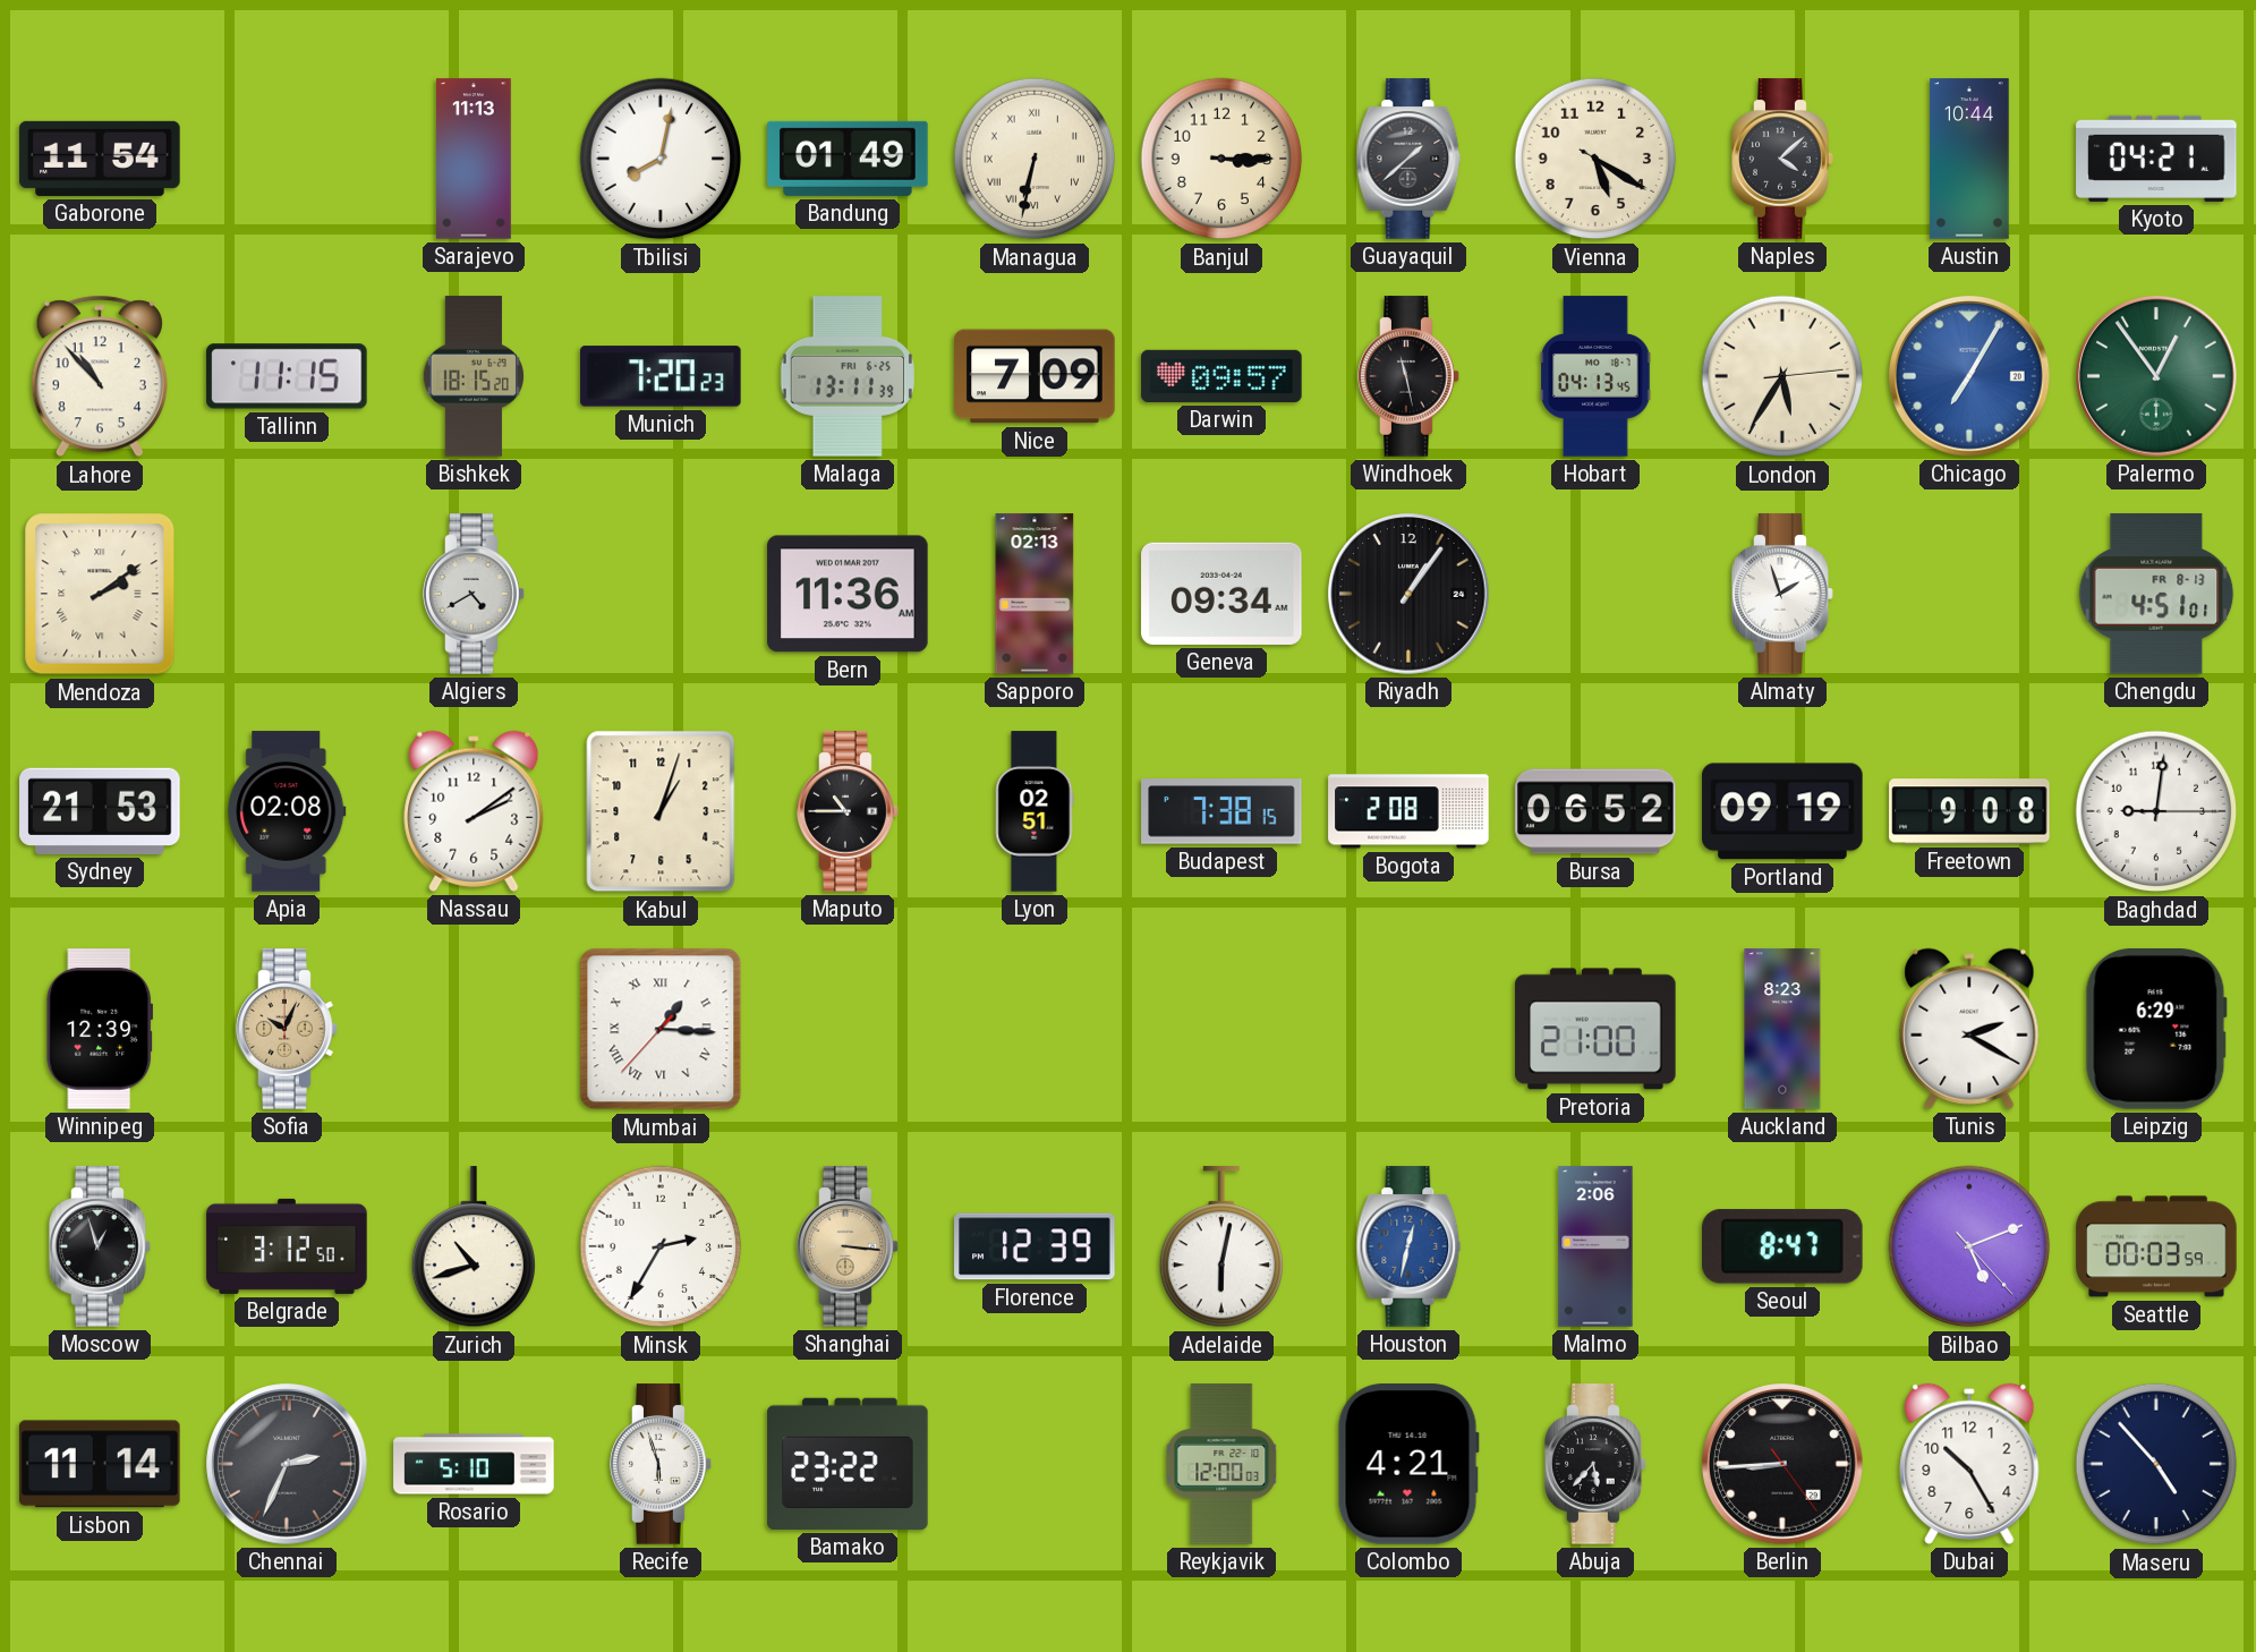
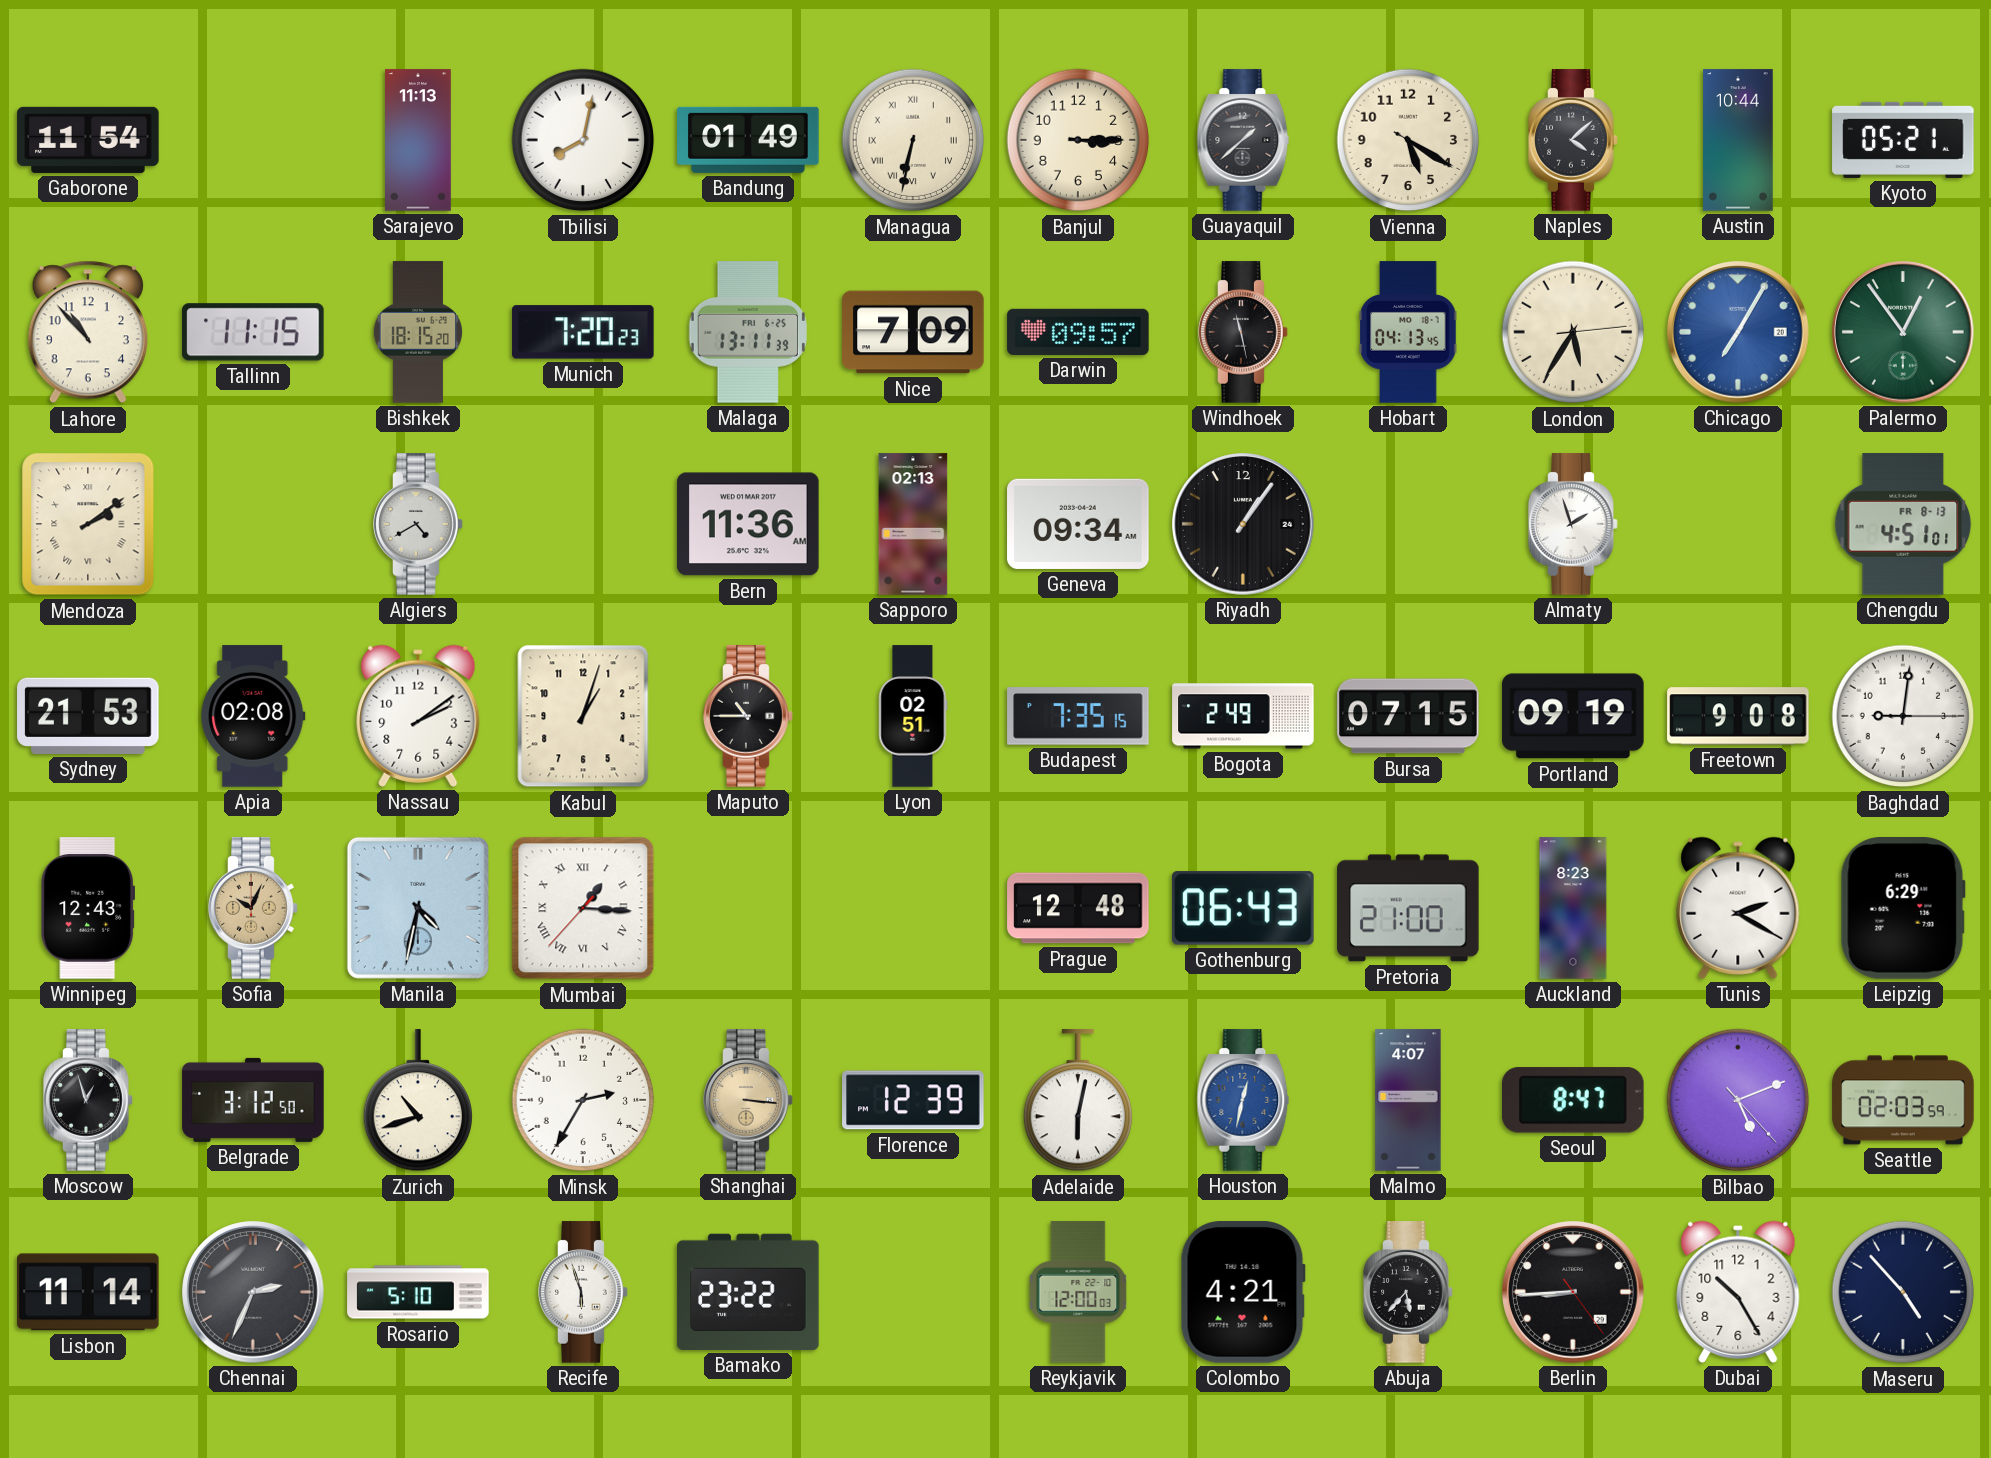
Kyoto: 04:21 -> 05:21
Budapest: 7:38 -> 7:35
Bogota: 2:08 -> 2:49
Bursa: 06:52 -> 07:15
Winnipeg: 12:39 -> 12:43
Manila: none -> 4:32
Prague: none -> 12:48
Gothenburg: none -> 06:43
Malmo: 2:06 -> 4:07
Seattle: 00:03 -> 02:03
